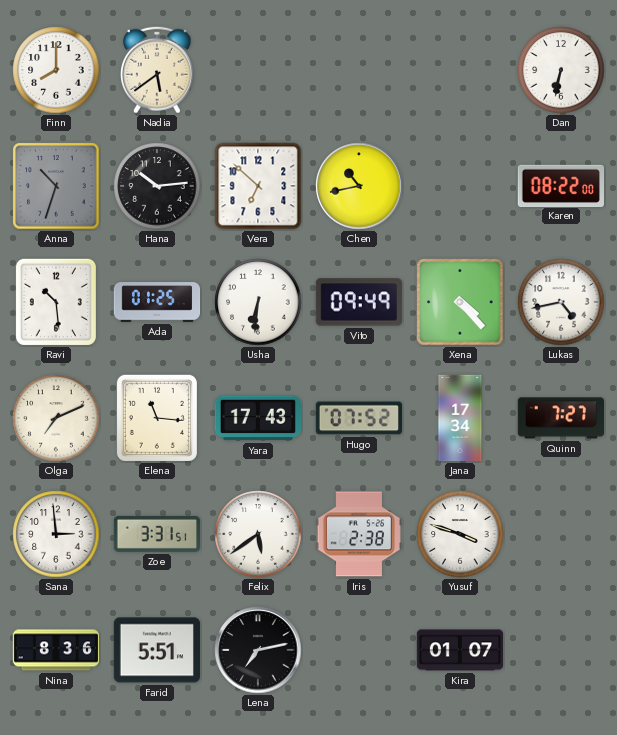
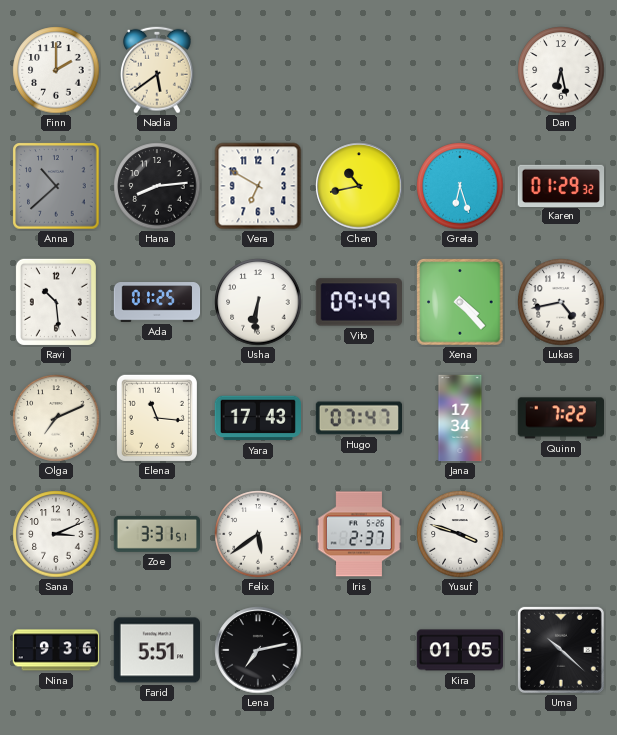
Finn: 8:00 -> 2:00
Dan: 6:32 -> 6:28
Anna: 10:33 -> 10:38
Hana: 10:14 -> 8:14
Vera: 6:52 -> 6:50
Greta: none -> 6:27
Karen: 08:22 -> 01:29
Hugo: 07:52 -> 07:47
Quinn: 7:27 -> 7:22
Sana: 2:59 -> 3:11
Iris: 2:38 -> 2:37
Nina: 8:36 -> 9:36
Kira: 01:07 -> 01:05
Uma: none -> 10:22
